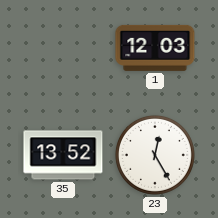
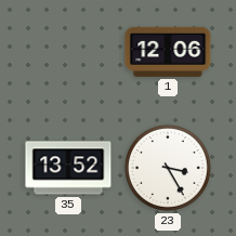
1: 12:03 -> 12:06
23: 12:25 -> 3:25
